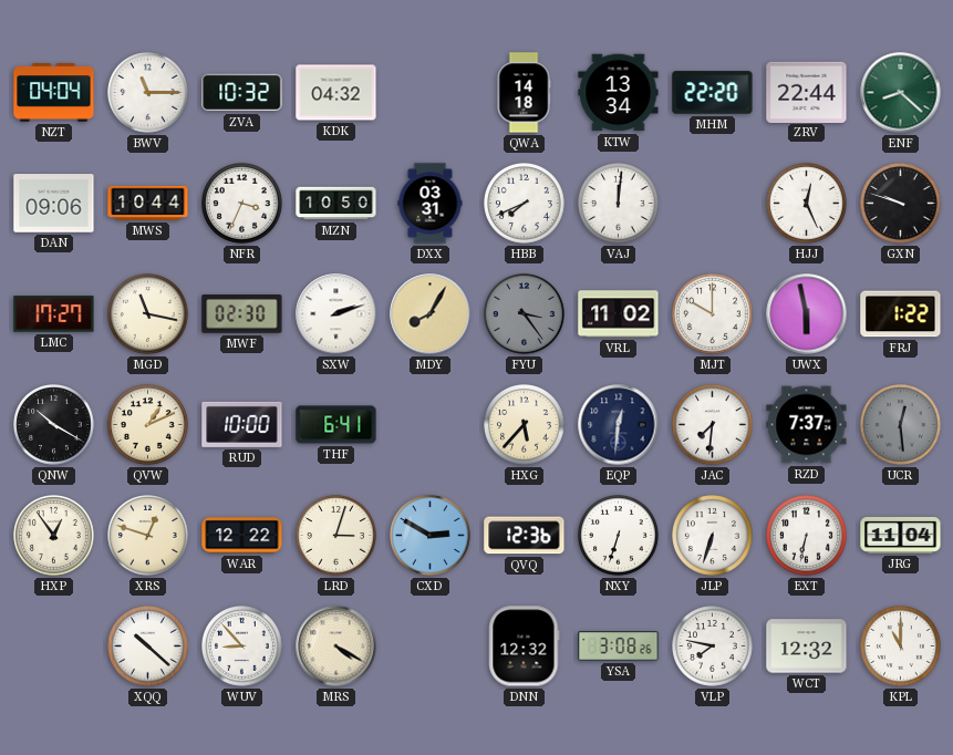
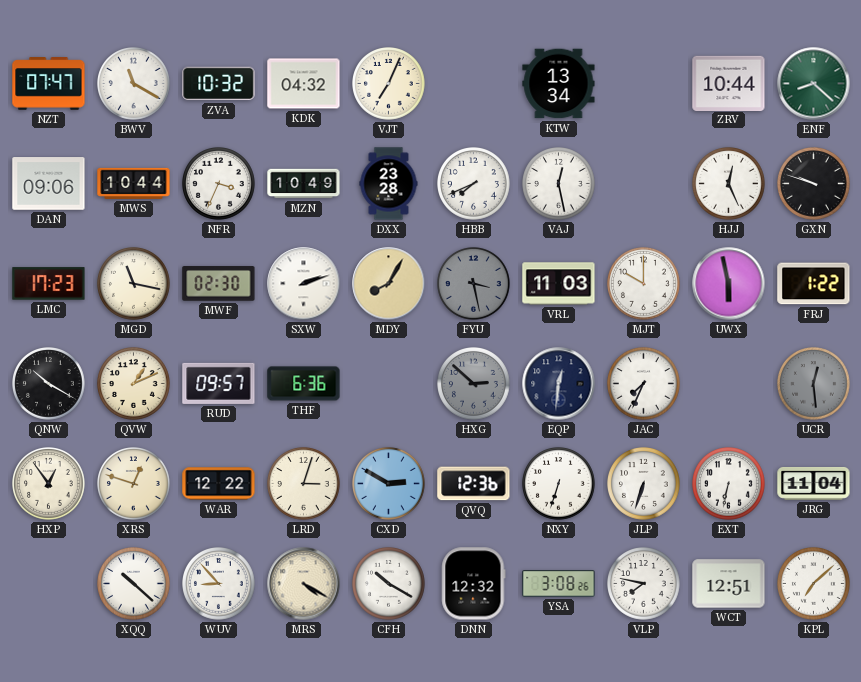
NZT: 04:04 -> 07:47
BWV: 11:15 -> 11:20
VJT: none -> 7:04
QWA: 14:18 -> none
MHM: 22:20 -> none
ZRV: 22:44 -> 10:44
MZN: 10:50 -> 10:49
DXX: 03:31 -> 23:28
VAJ: 12:01 -> 12:28
LMC: 17:27 -> 17:23
FYU: 3:24 -> 3:28
VRL: 11:02 -> 11:03
RUD: 10:00 -> 09:57
THF: 6:41 -> 6:36
HXG: 5:37 -> 2:52
HXG dial: cream -> grey
JAC: 7:31 -> 7:34
RZD: 7:37 -> none
CFH: none -> 10:20
WCT: 12:32 -> 12:51
KPL: 11:00 -> 7:08
